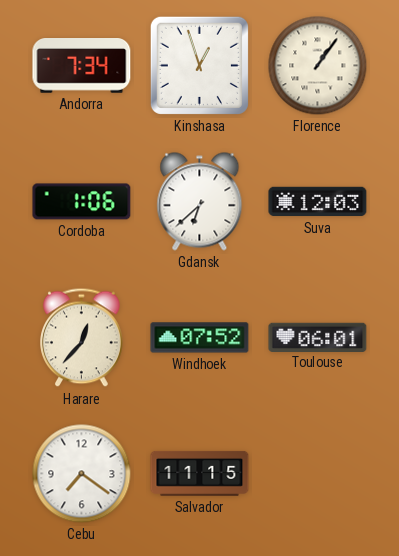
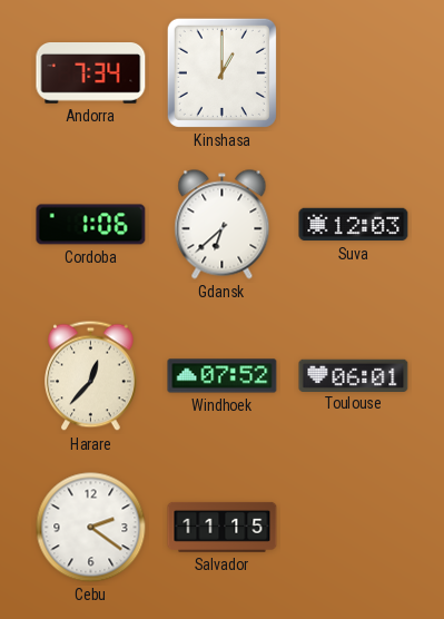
Kinshasa: 12:57 -> 1:00
Florence: 1:06 -> none
Cebu: 7:21 -> 2:21
